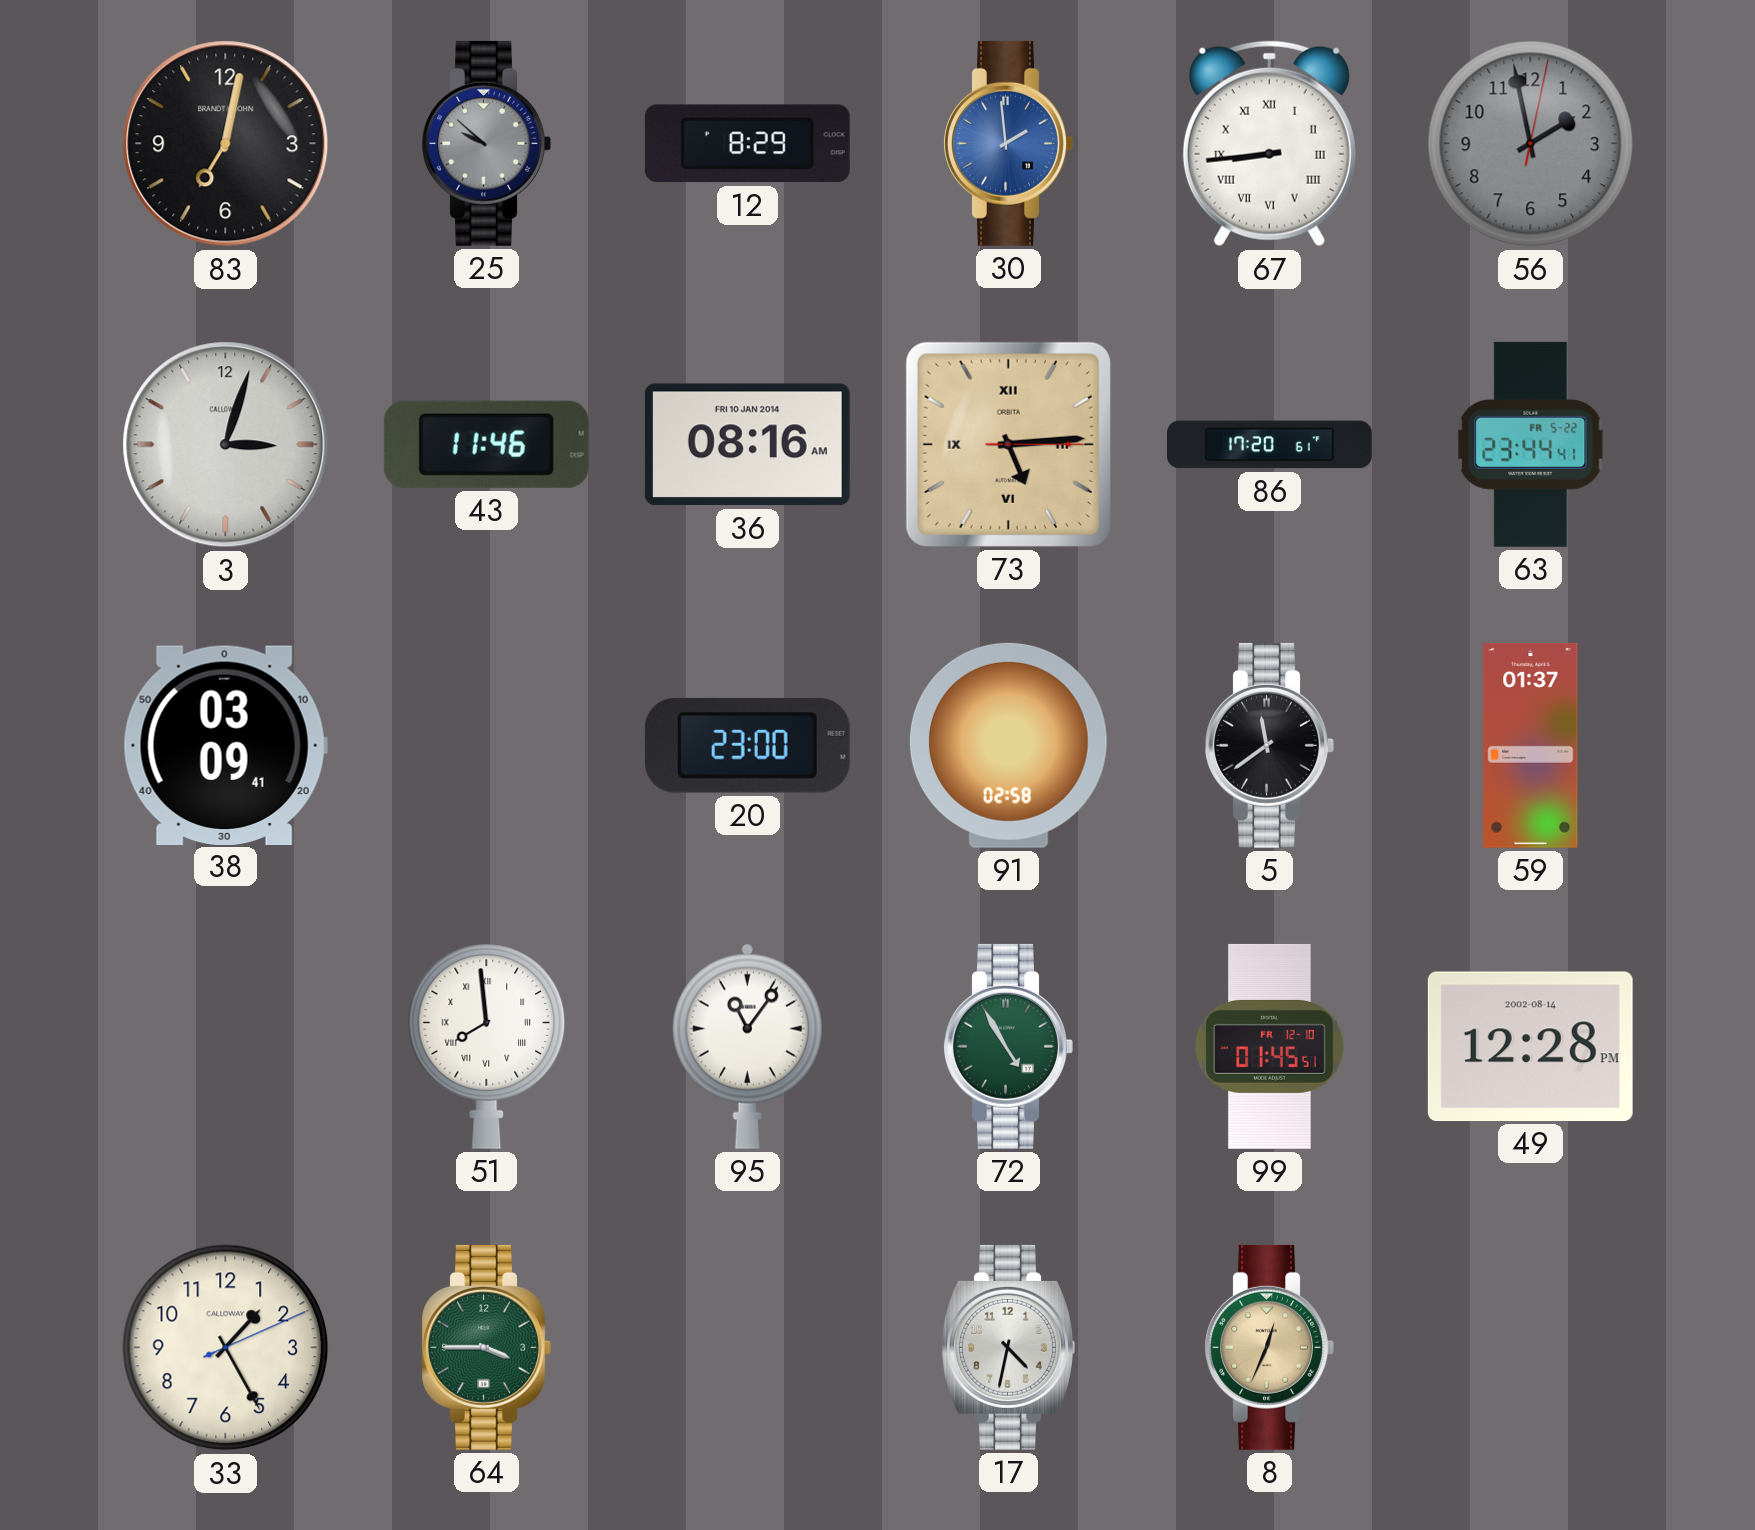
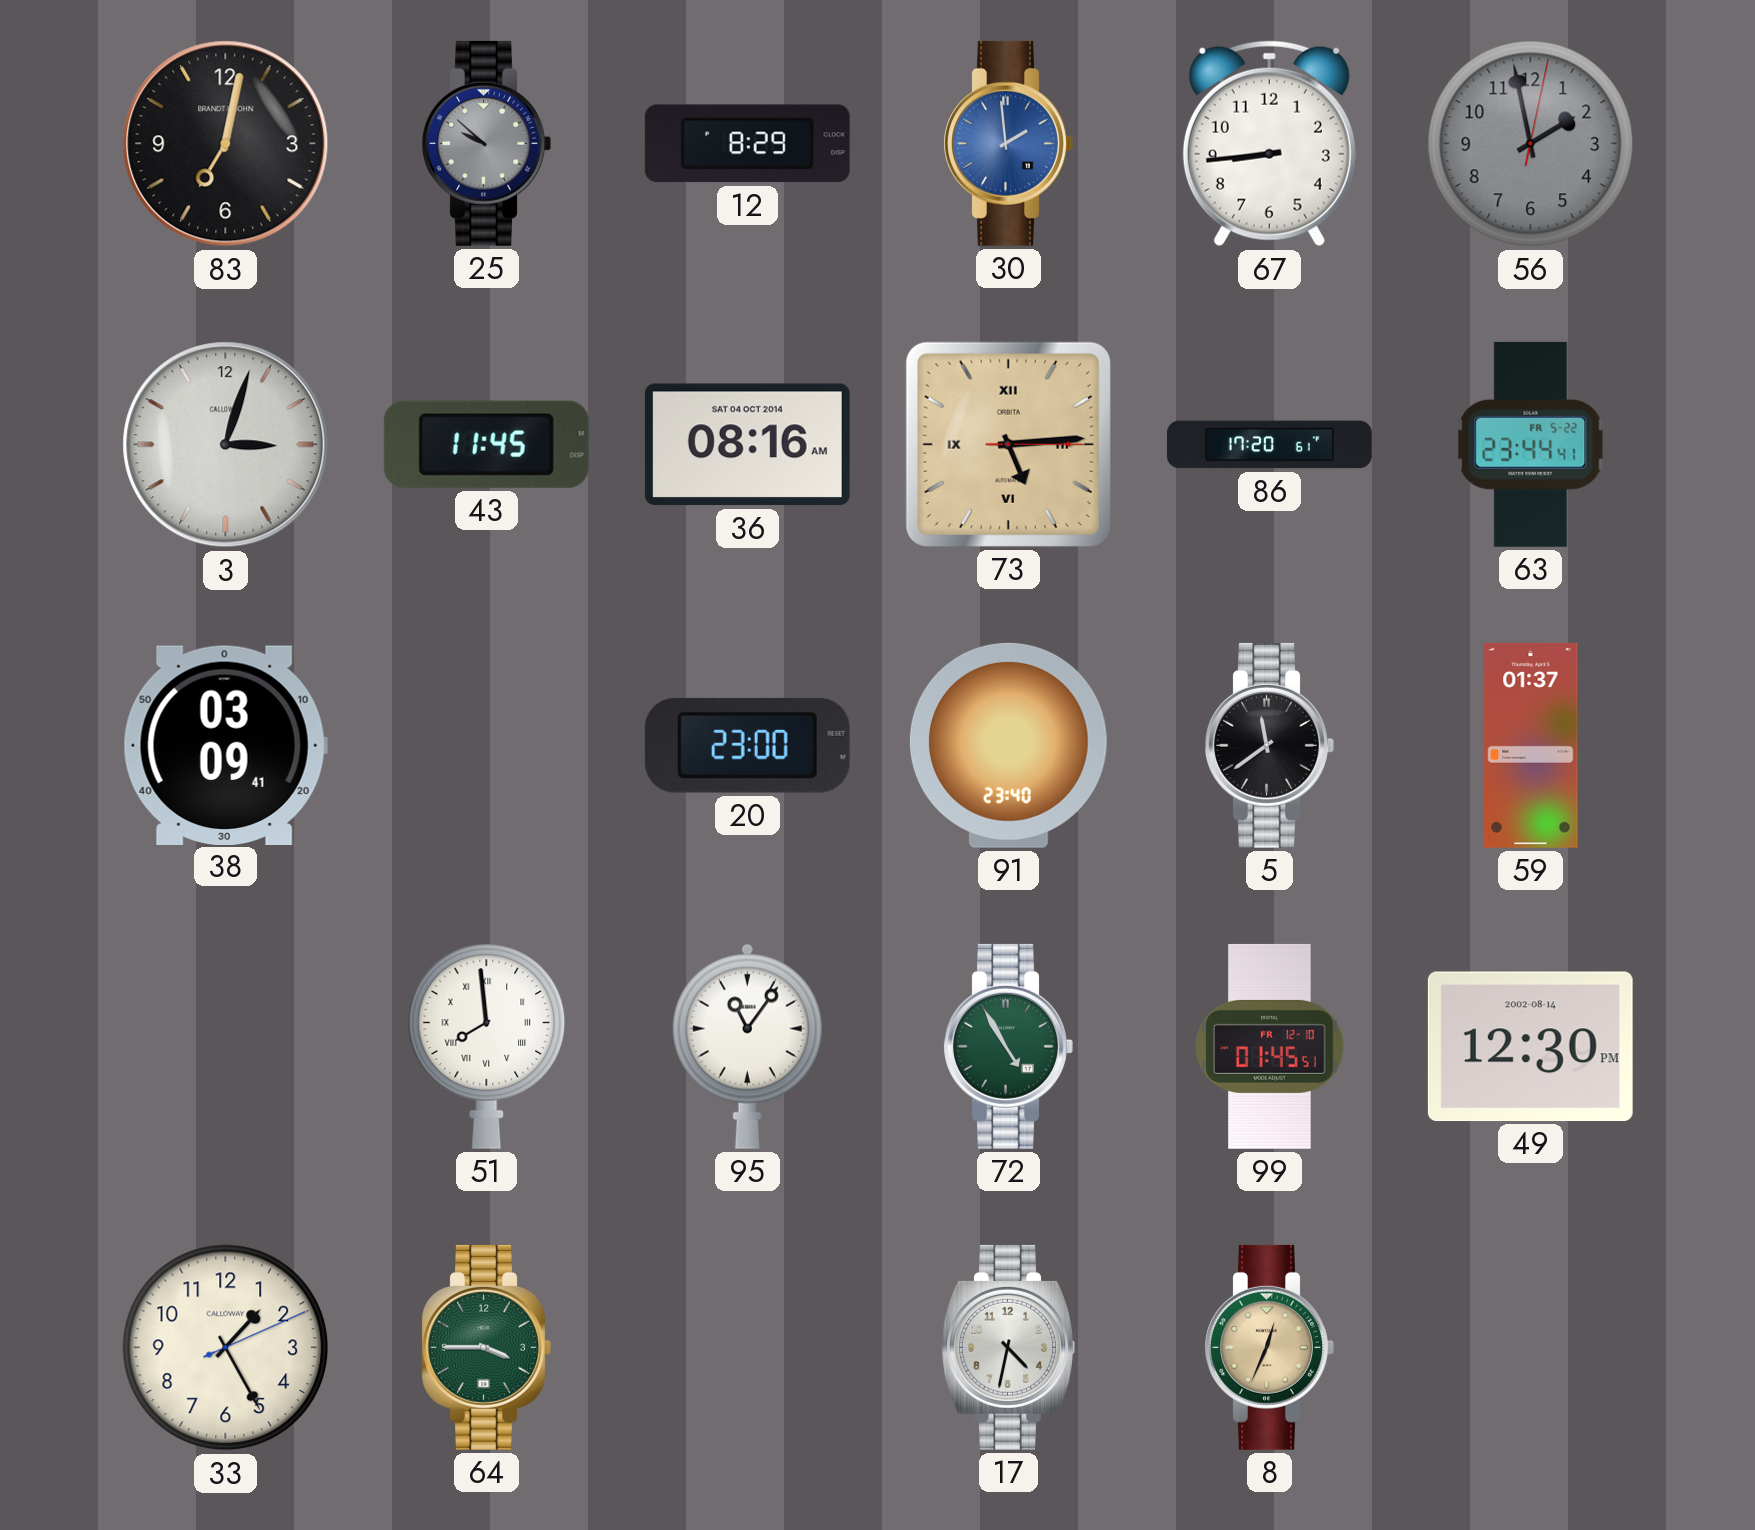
67 numerals: Roman -> Arabic
43: 11:46 -> 11:45
36 date: FRI 10 JAN 2014 -> SAT 04 OCT 2014
91: 02:58 -> 23:40
49: 12:28 -> 12:30
